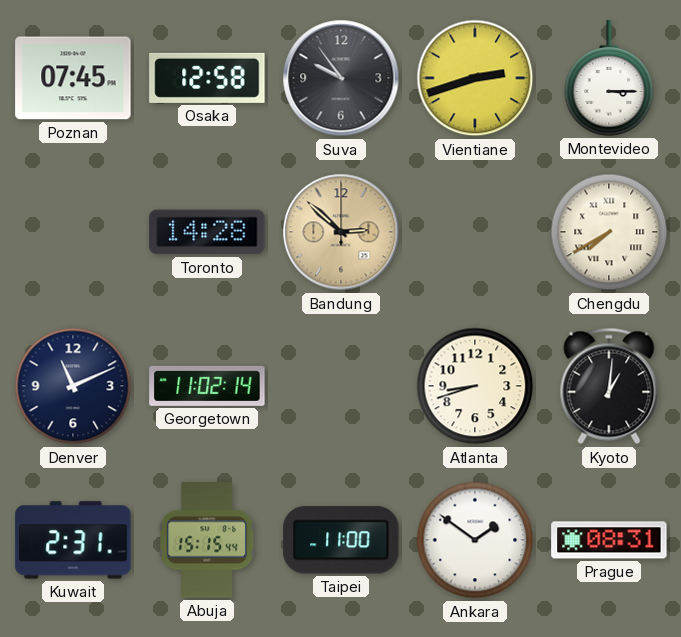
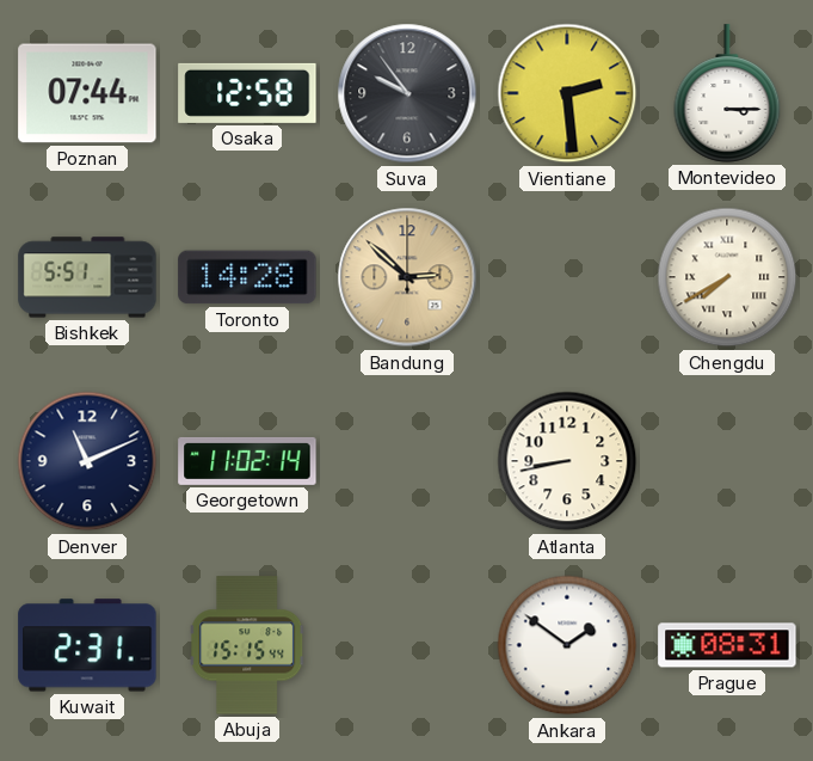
Poznan: 07:45 -> 07:44
Vientiane: 2:42 -> 2:29
Bishkek: none -> 5:51
Atlanta: 8:42 -> 8:43
Kyoto: 1:01 -> none
Taipei: 11:00 -> none
